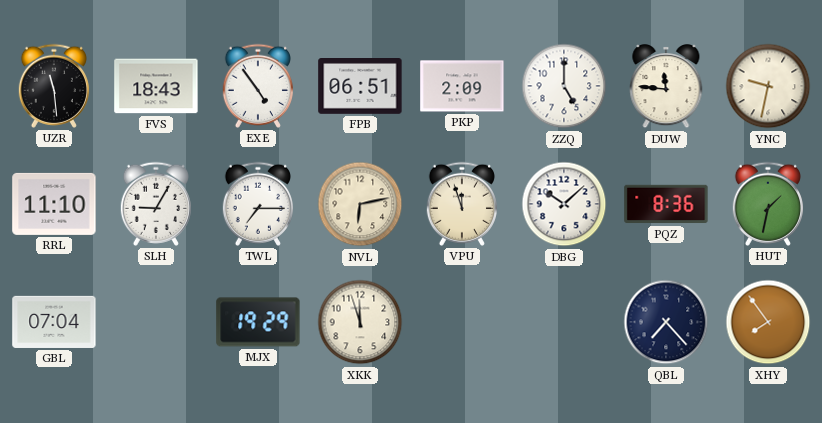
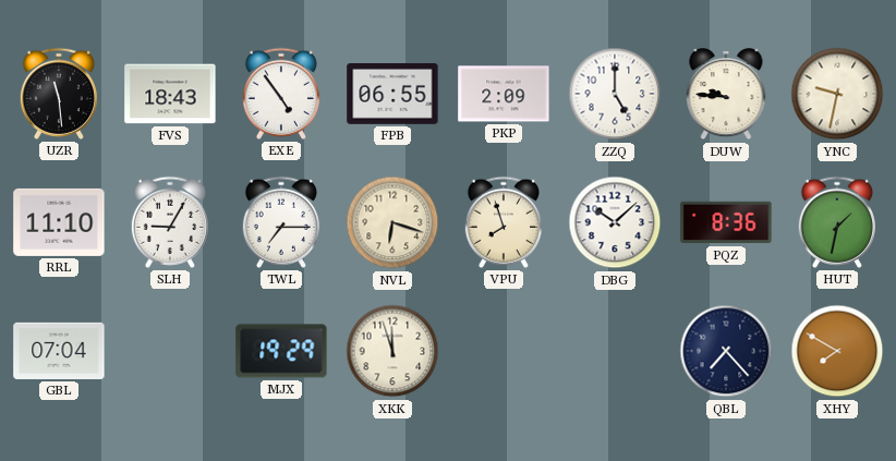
FPB: 06:51 -> 06:55
DUW: 11:46 -> 9:46
NVL: 6:13 -> 6:18
VPU: 11:57 -> 7:57
XHY: 7:54 -> 7:50
